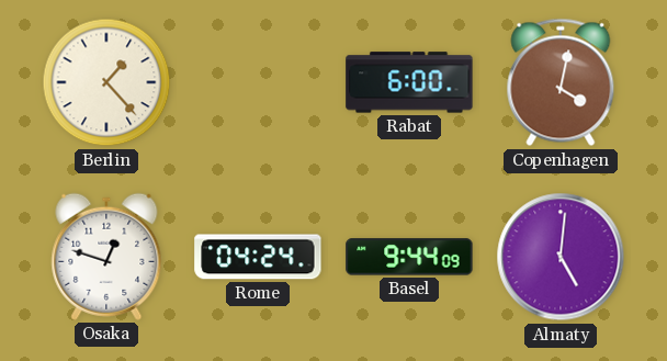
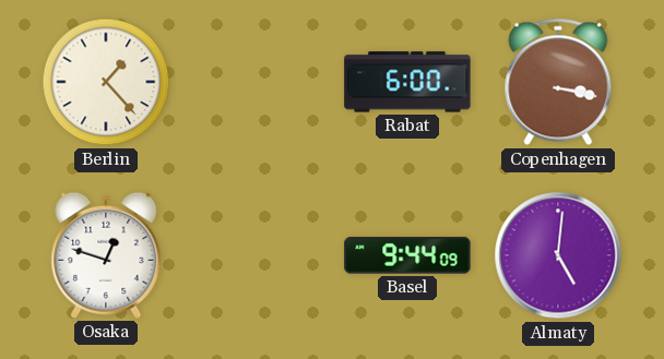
Copenhagen: 4:02 -> 3:17
Rome: 04:24 -> none
